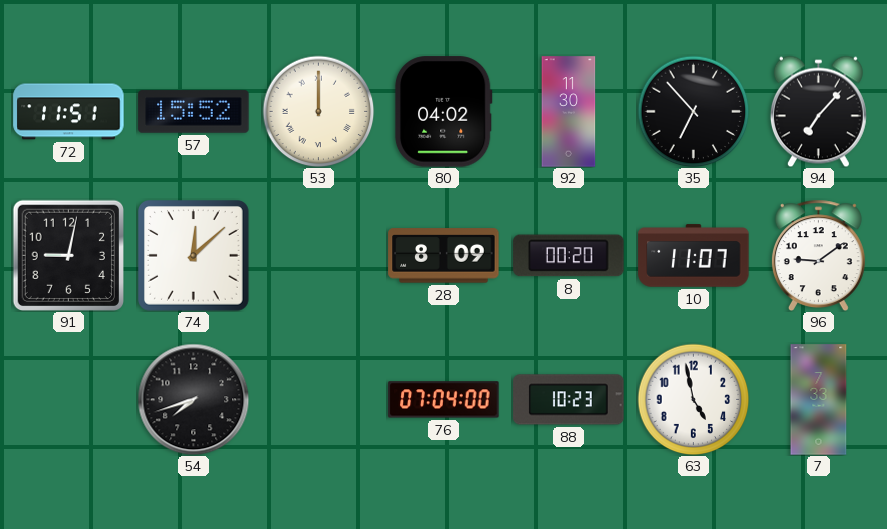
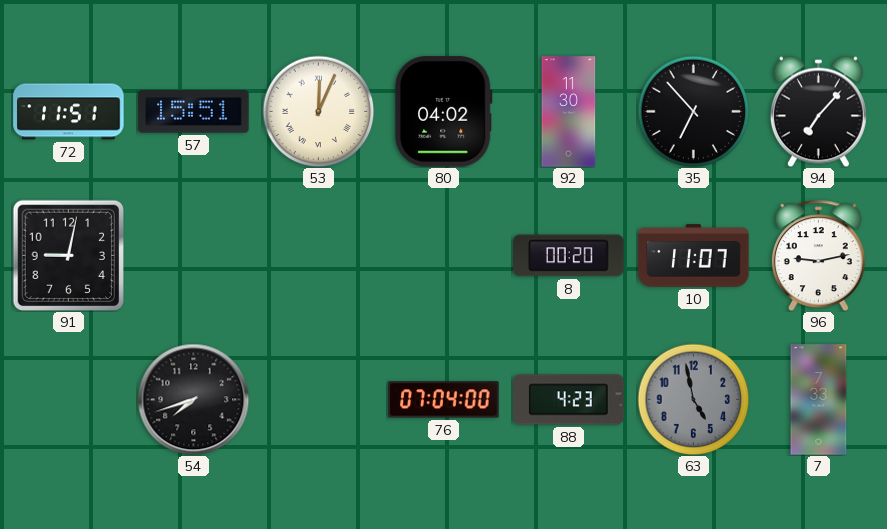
57: 15:52 -> 15:51
53: 12:00 -> 12:04
74: 12:08 -> none
28: 8:09 -> none
96: 9:09 -> 9:13
88: 10:23 -> 4:23
63 dial: white -> grey
